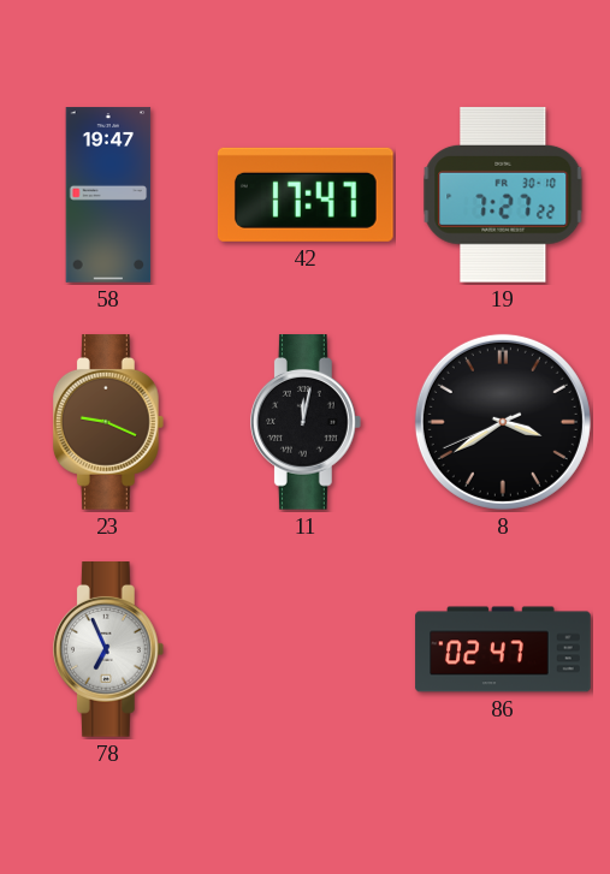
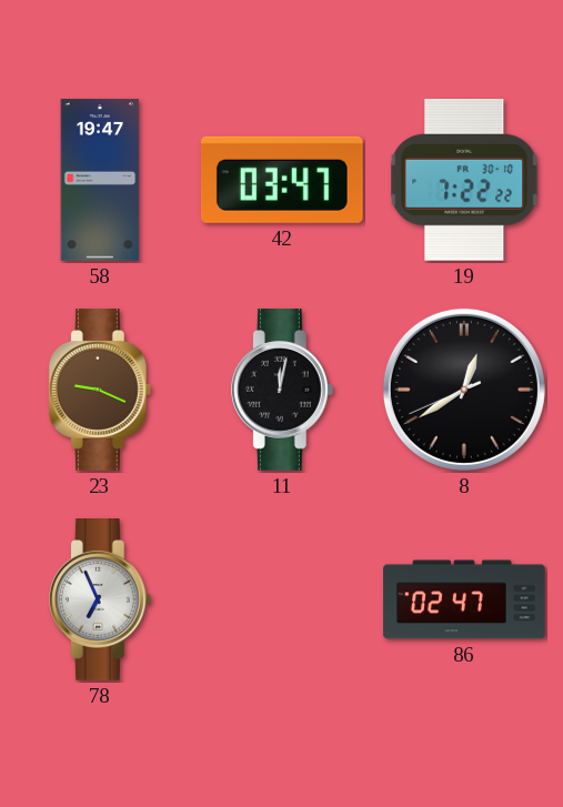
42: 17:47 -> 03:47
19: 7:27 -> 7:22
8: 3:39 -> 12:39
